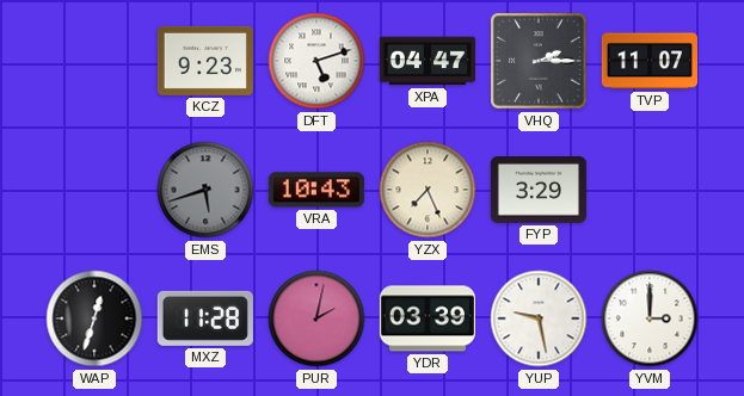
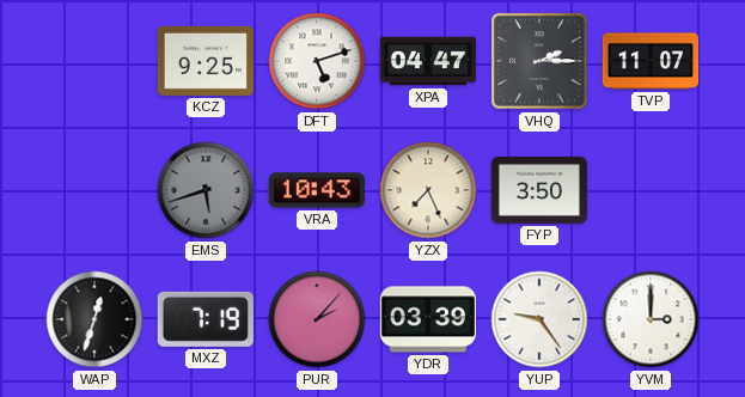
KCZ: 9:23 -> 9:25
FYP: 3:29 -> 3:50
MXZ: 11:28 -> 7:19
PUR: 2:02 -> 2:07
YUP: 9:28 -> 9:24
